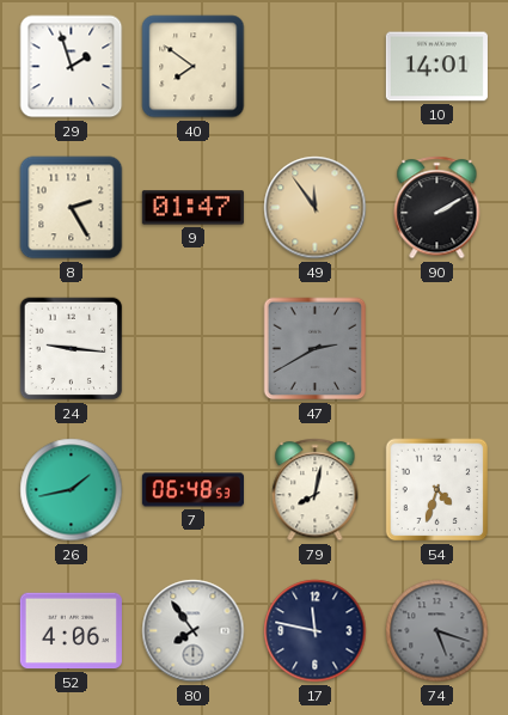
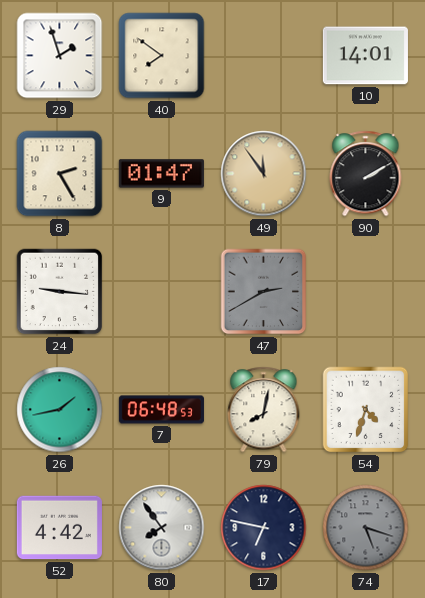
52: 4:06 -> 4:42
17: 11:47 -> 6:47
